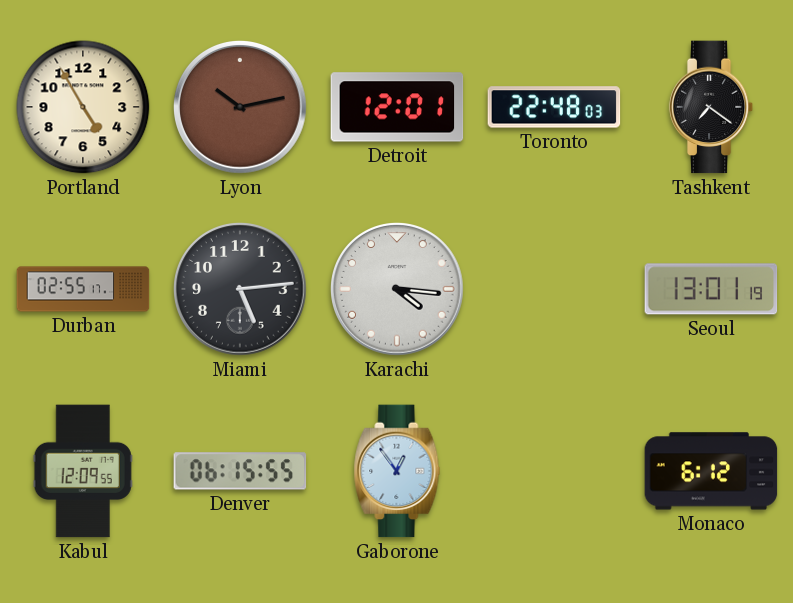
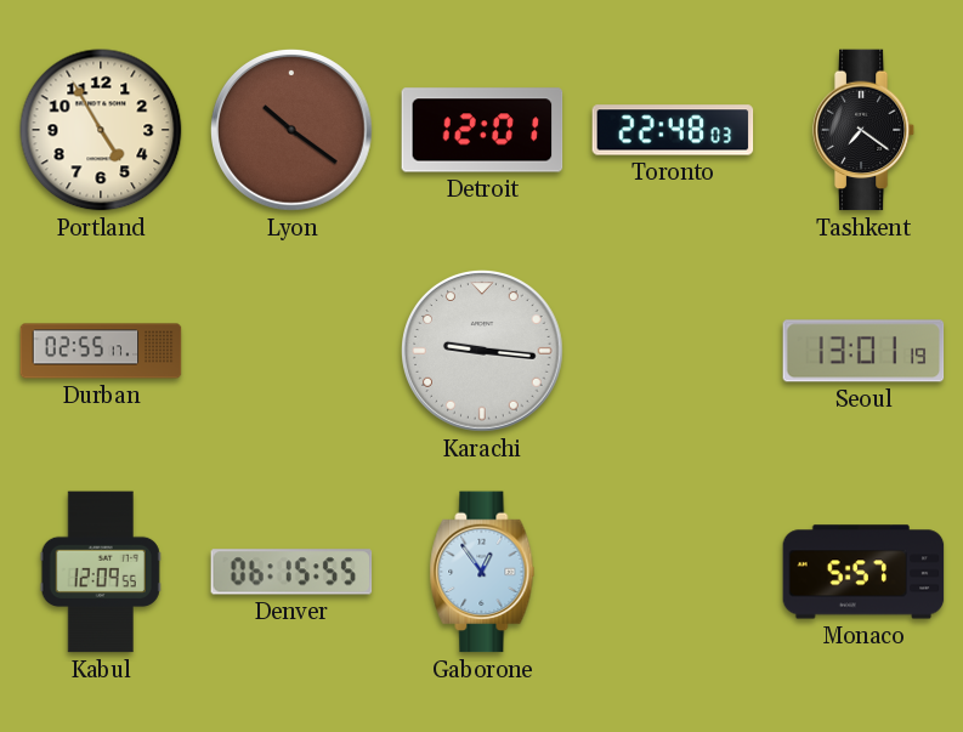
Lyon: 10:13 -> 10:21
Miami: 5:14 -> none
Karachi: 4:16 -> 9:16
Monaco: 6:12 -> 5:57
